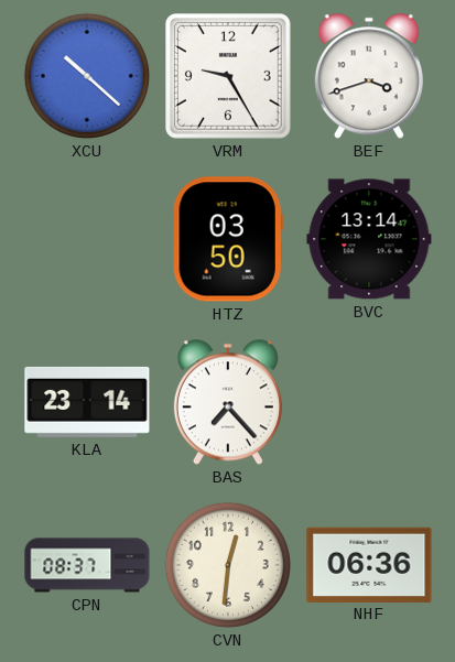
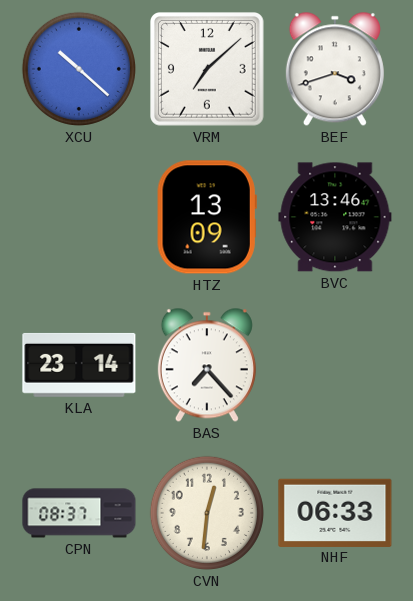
VRM: 9:25 -> 7:08
HTZ: 03:50 -> 13:09
BVC: 13:14 -> 13:46
NHF: 06:36 -> 06:33
